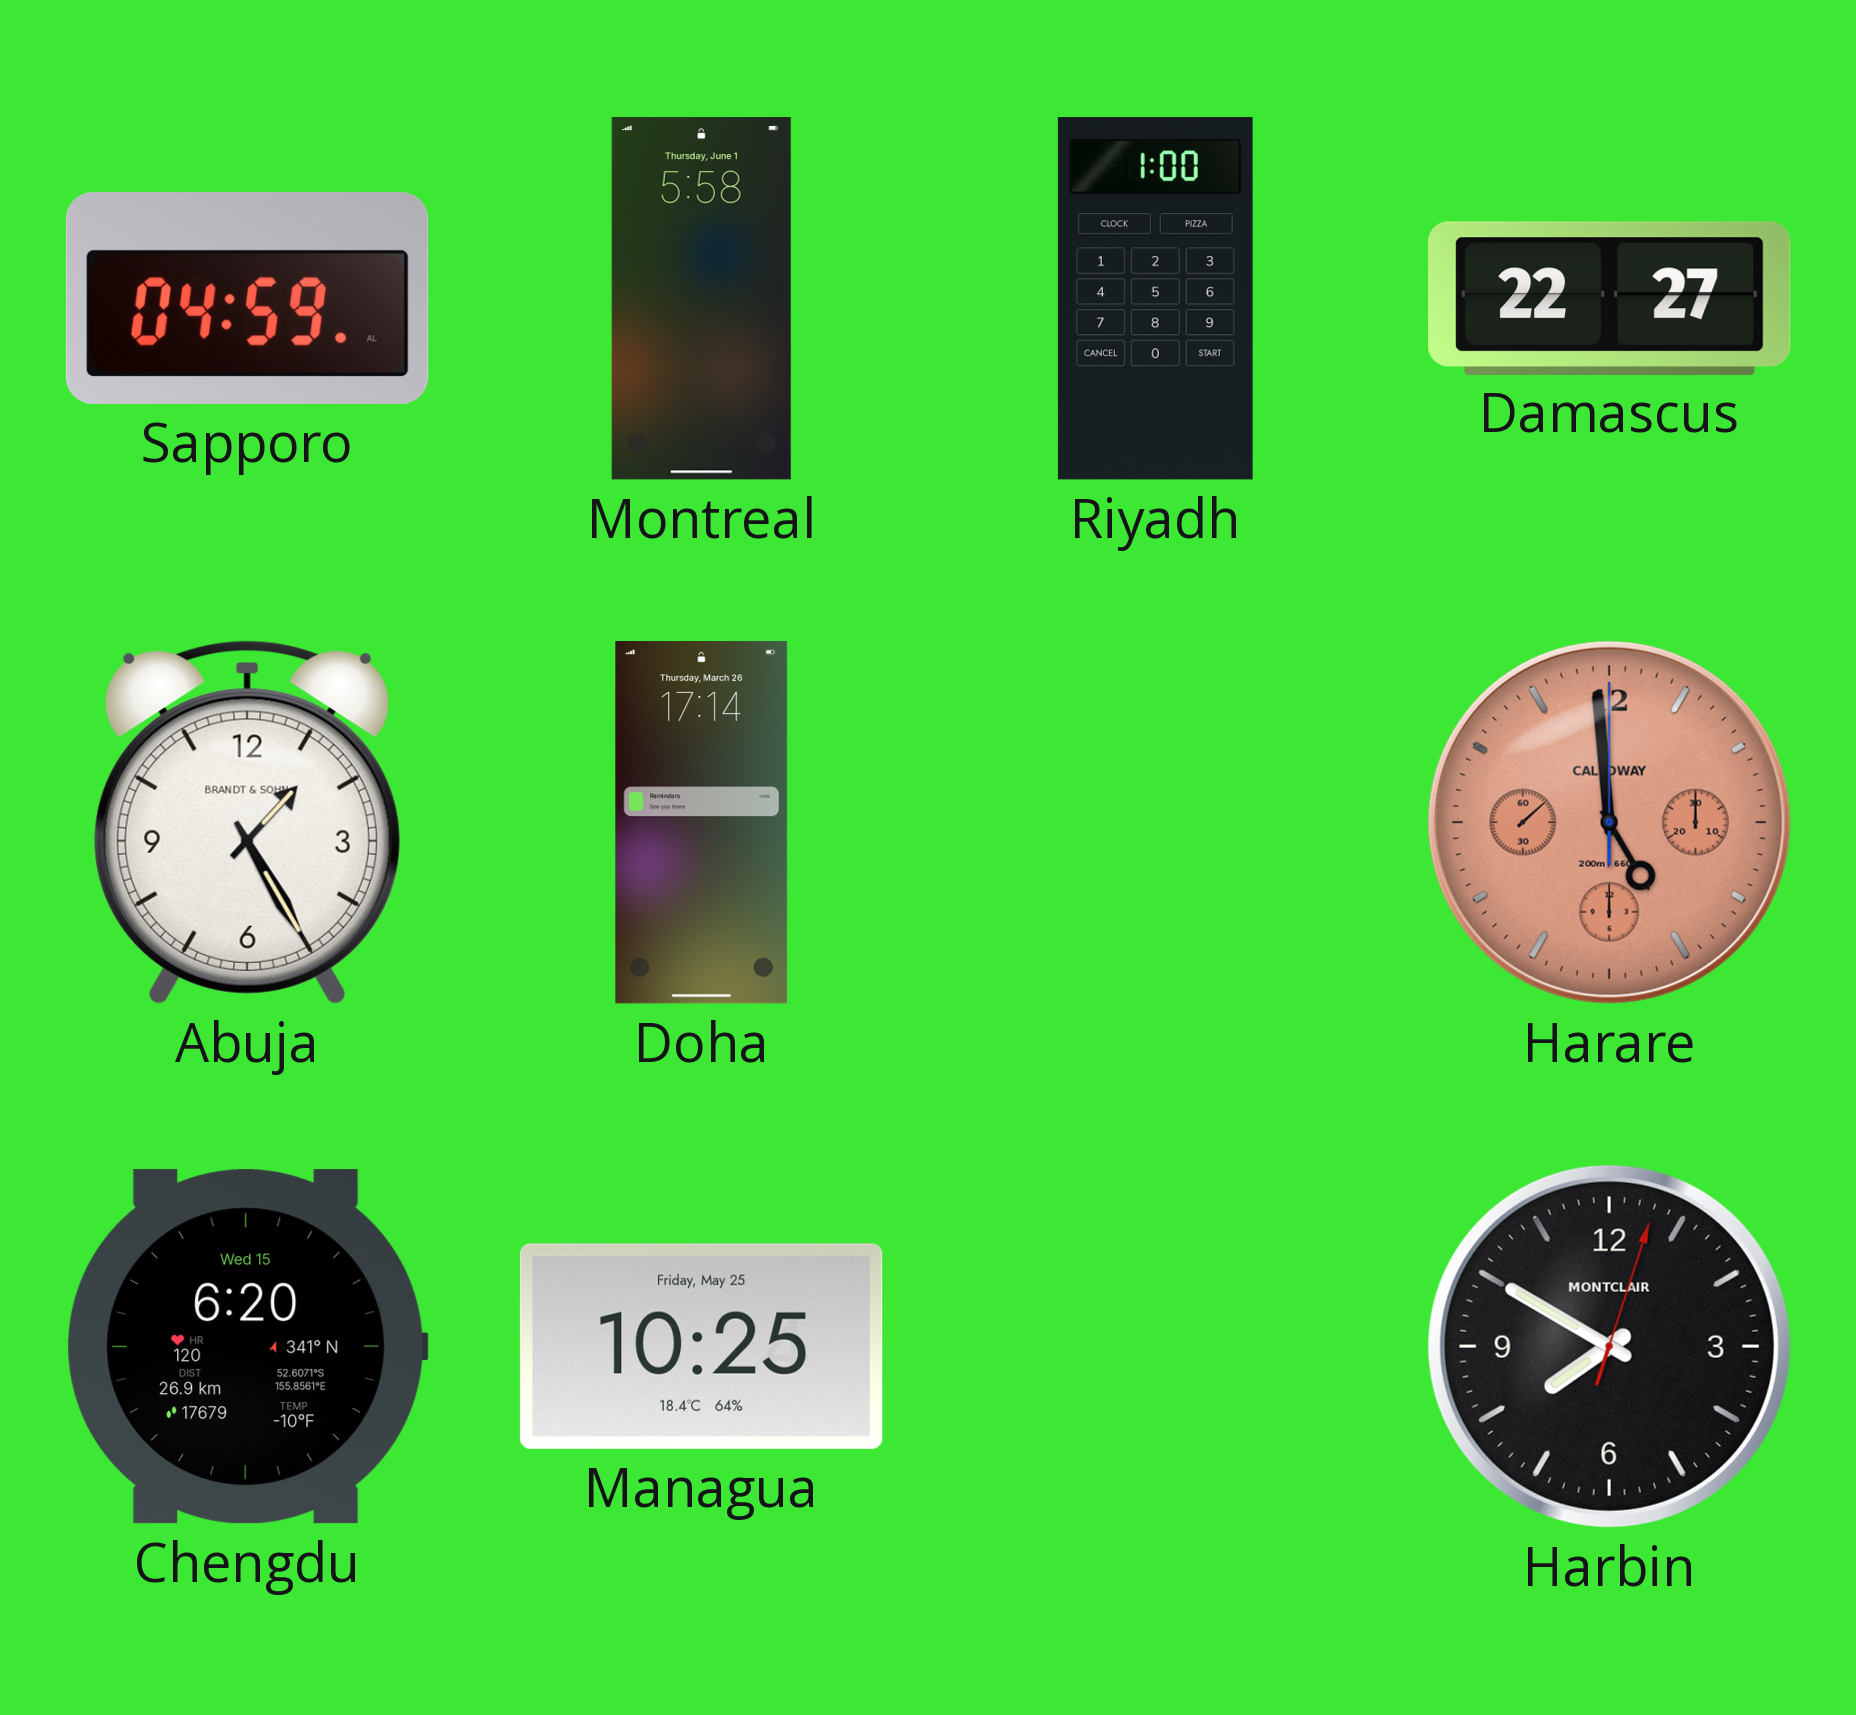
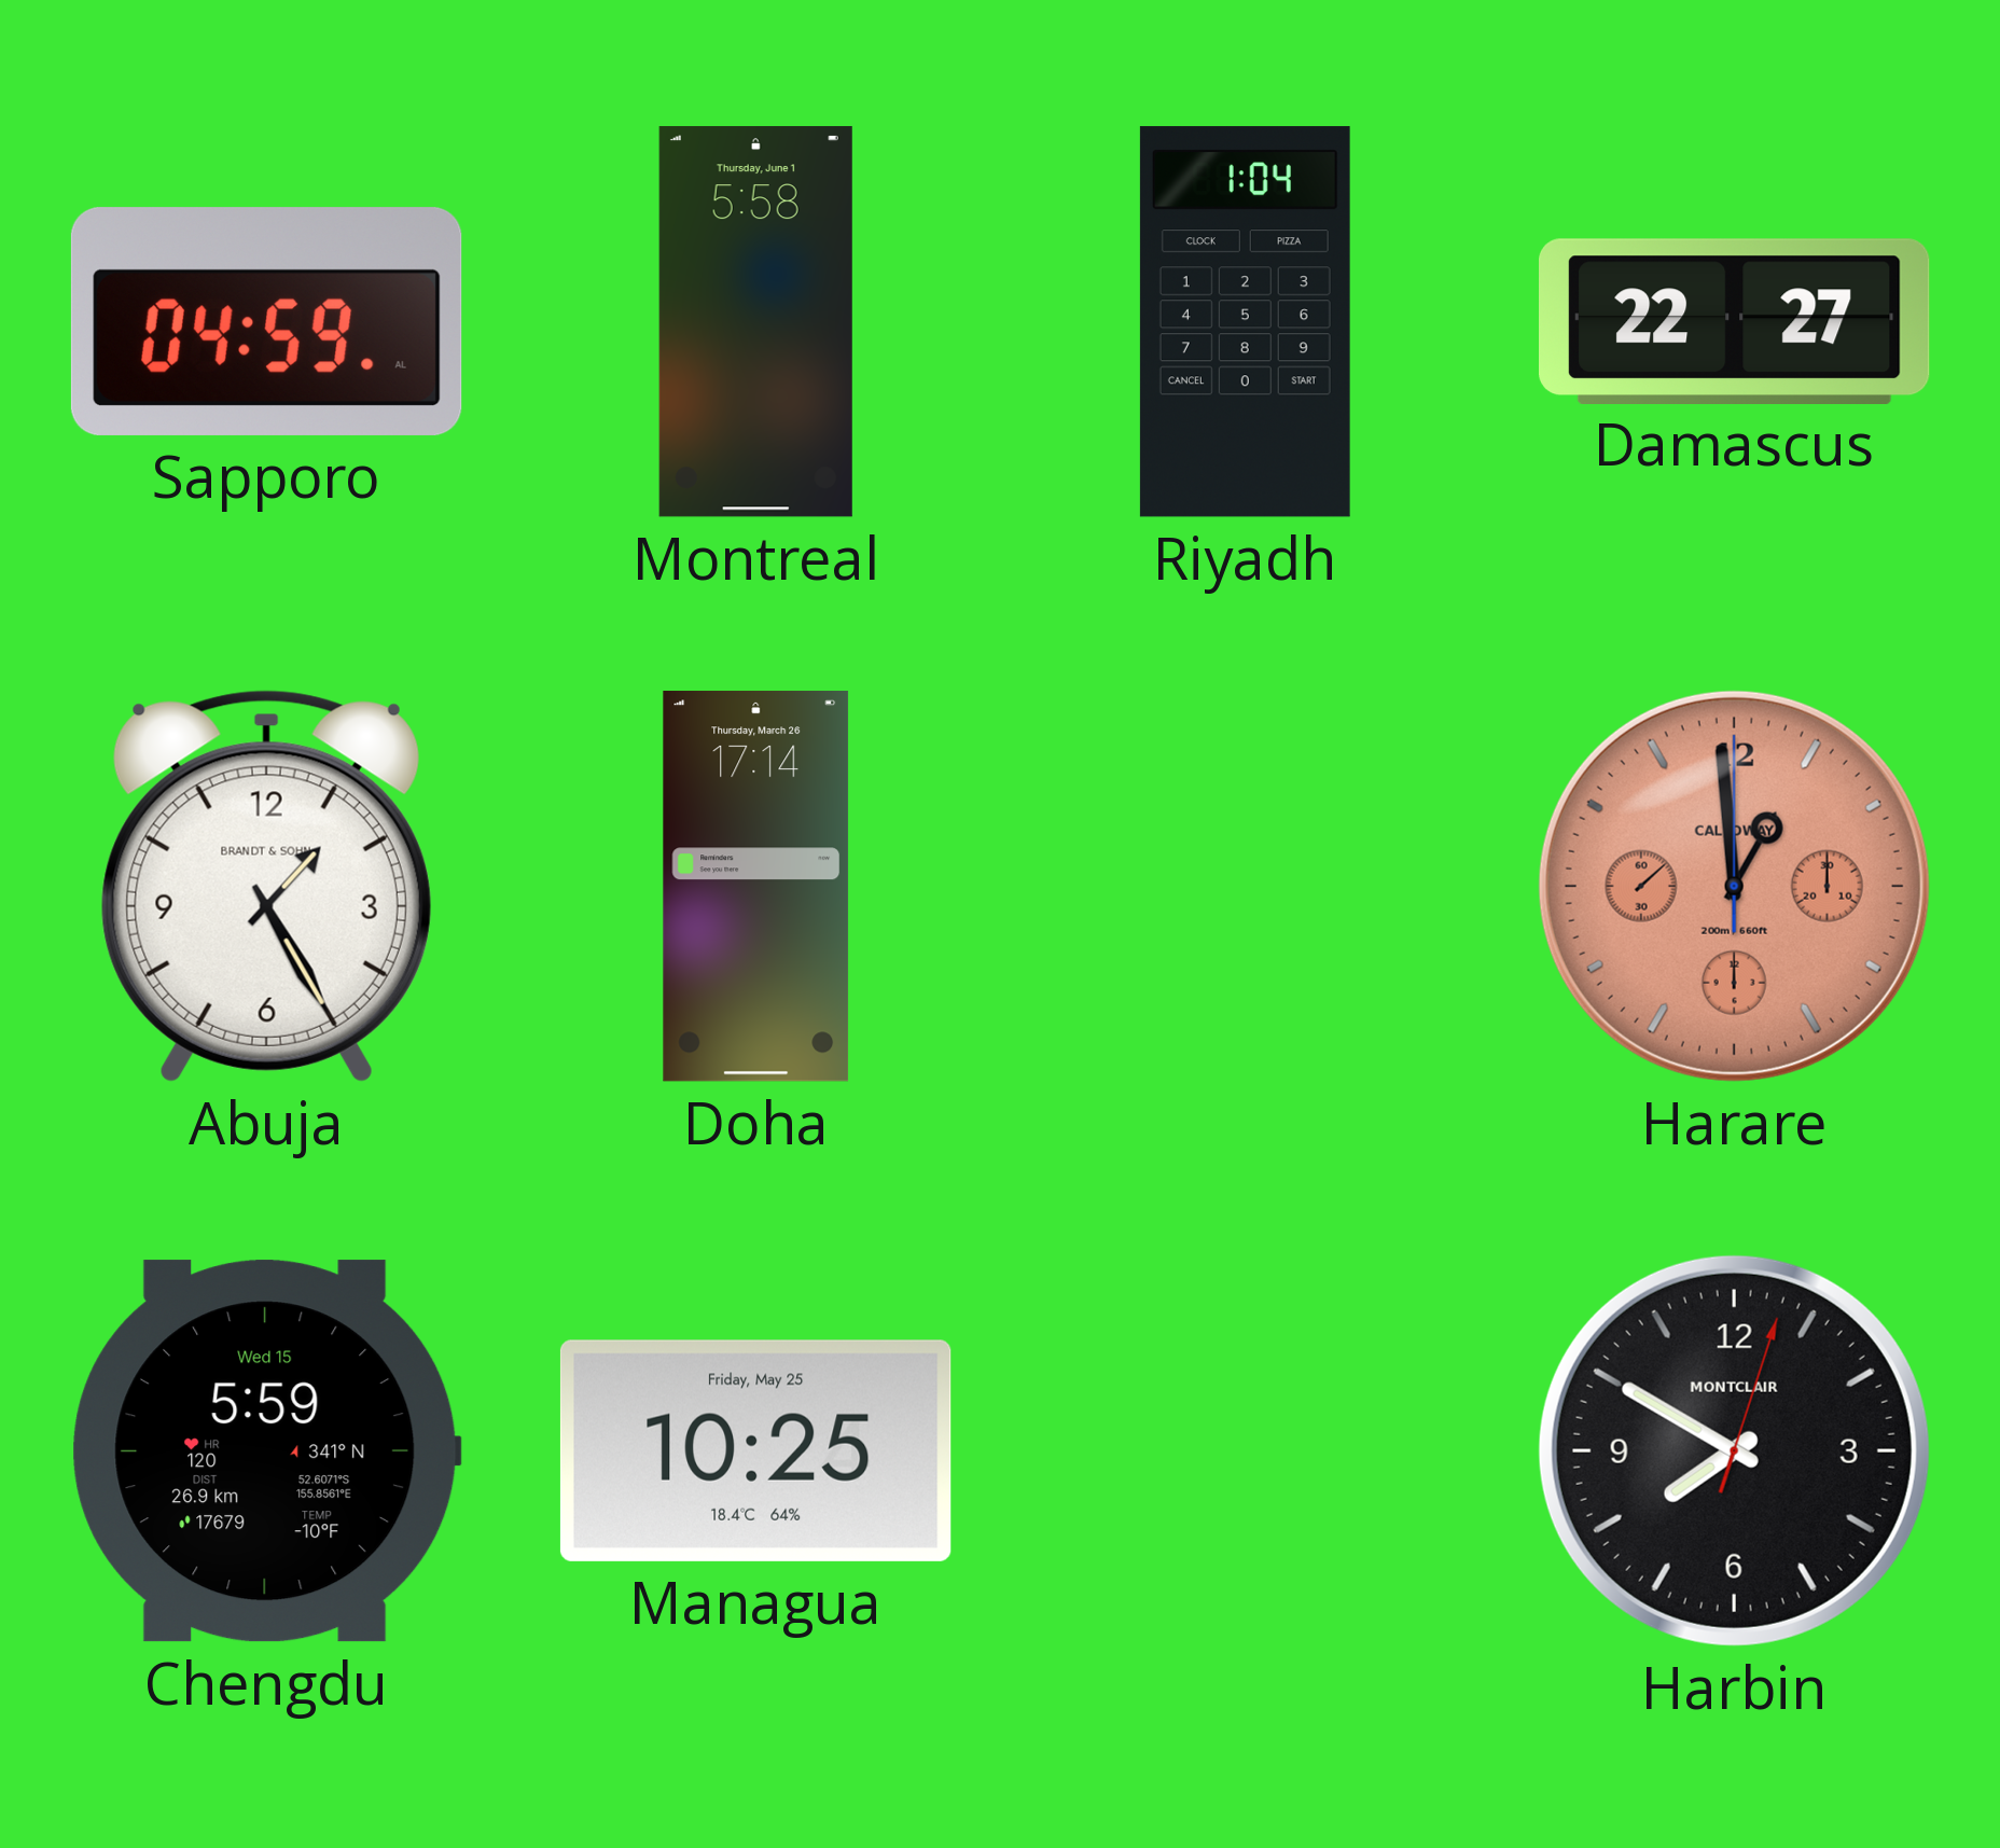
Riyadh: 1:00 -> 1:04
Harare: 4:59 -> 12:59
Chengdu: 6:20 -> 5:59
